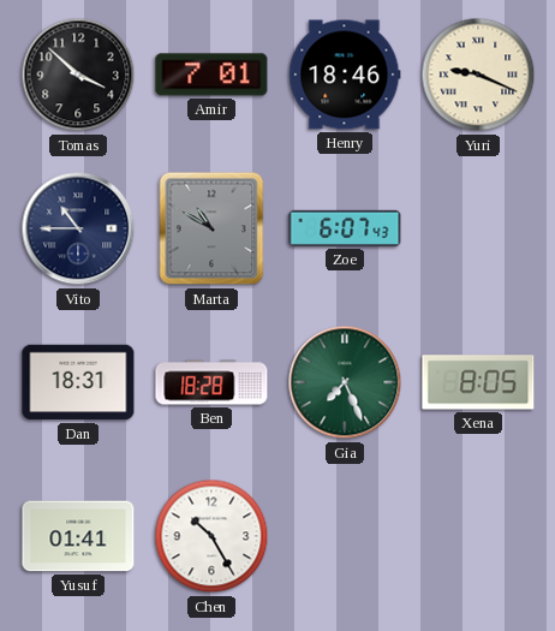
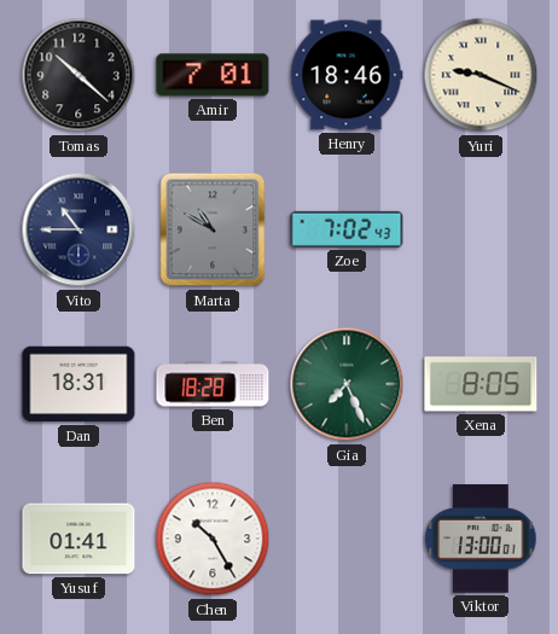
Tomas: 3:52 -> 10:22
Zoe: 6:07 -> 7:02
Viktor: none -> 13:00
